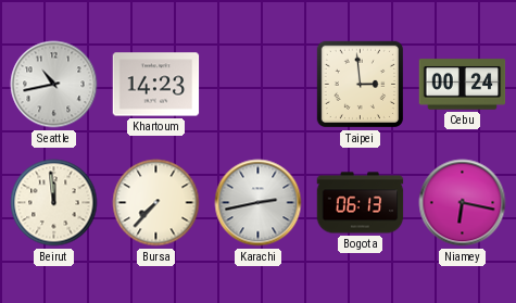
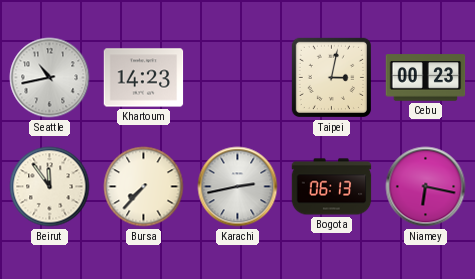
Taipei: 2:59 -> 3:02
Cebu: 00:24 -> 00:23
Beirut: 11:59 -> 11:54
